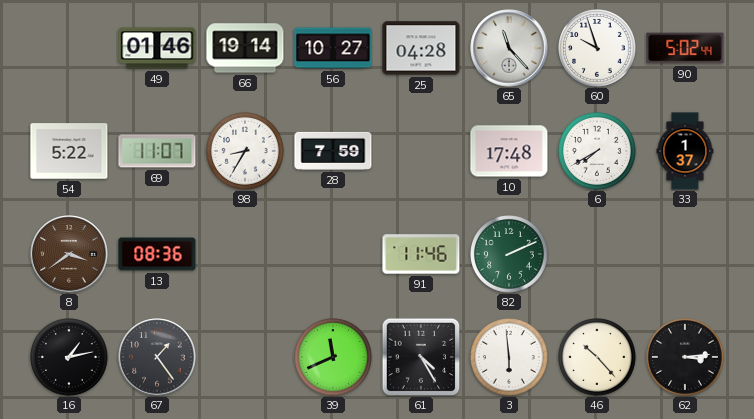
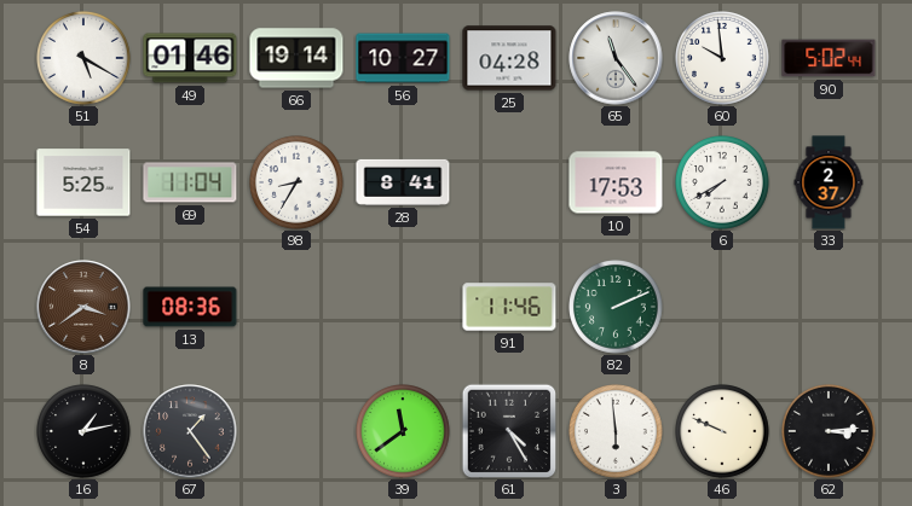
51: none -> 5:20
65: 11:23 -> 11:24
60: 9:57 -> 9:59
54: 5:22 -> 5:25
69: 11:07 -> 11:04
28: 7:59 -> 8:41
10: 17:48 -> 17:53
33: 1:37 -> 2:37
39: 11:41 -> 11:39
46: 10:23 -> 9:49
